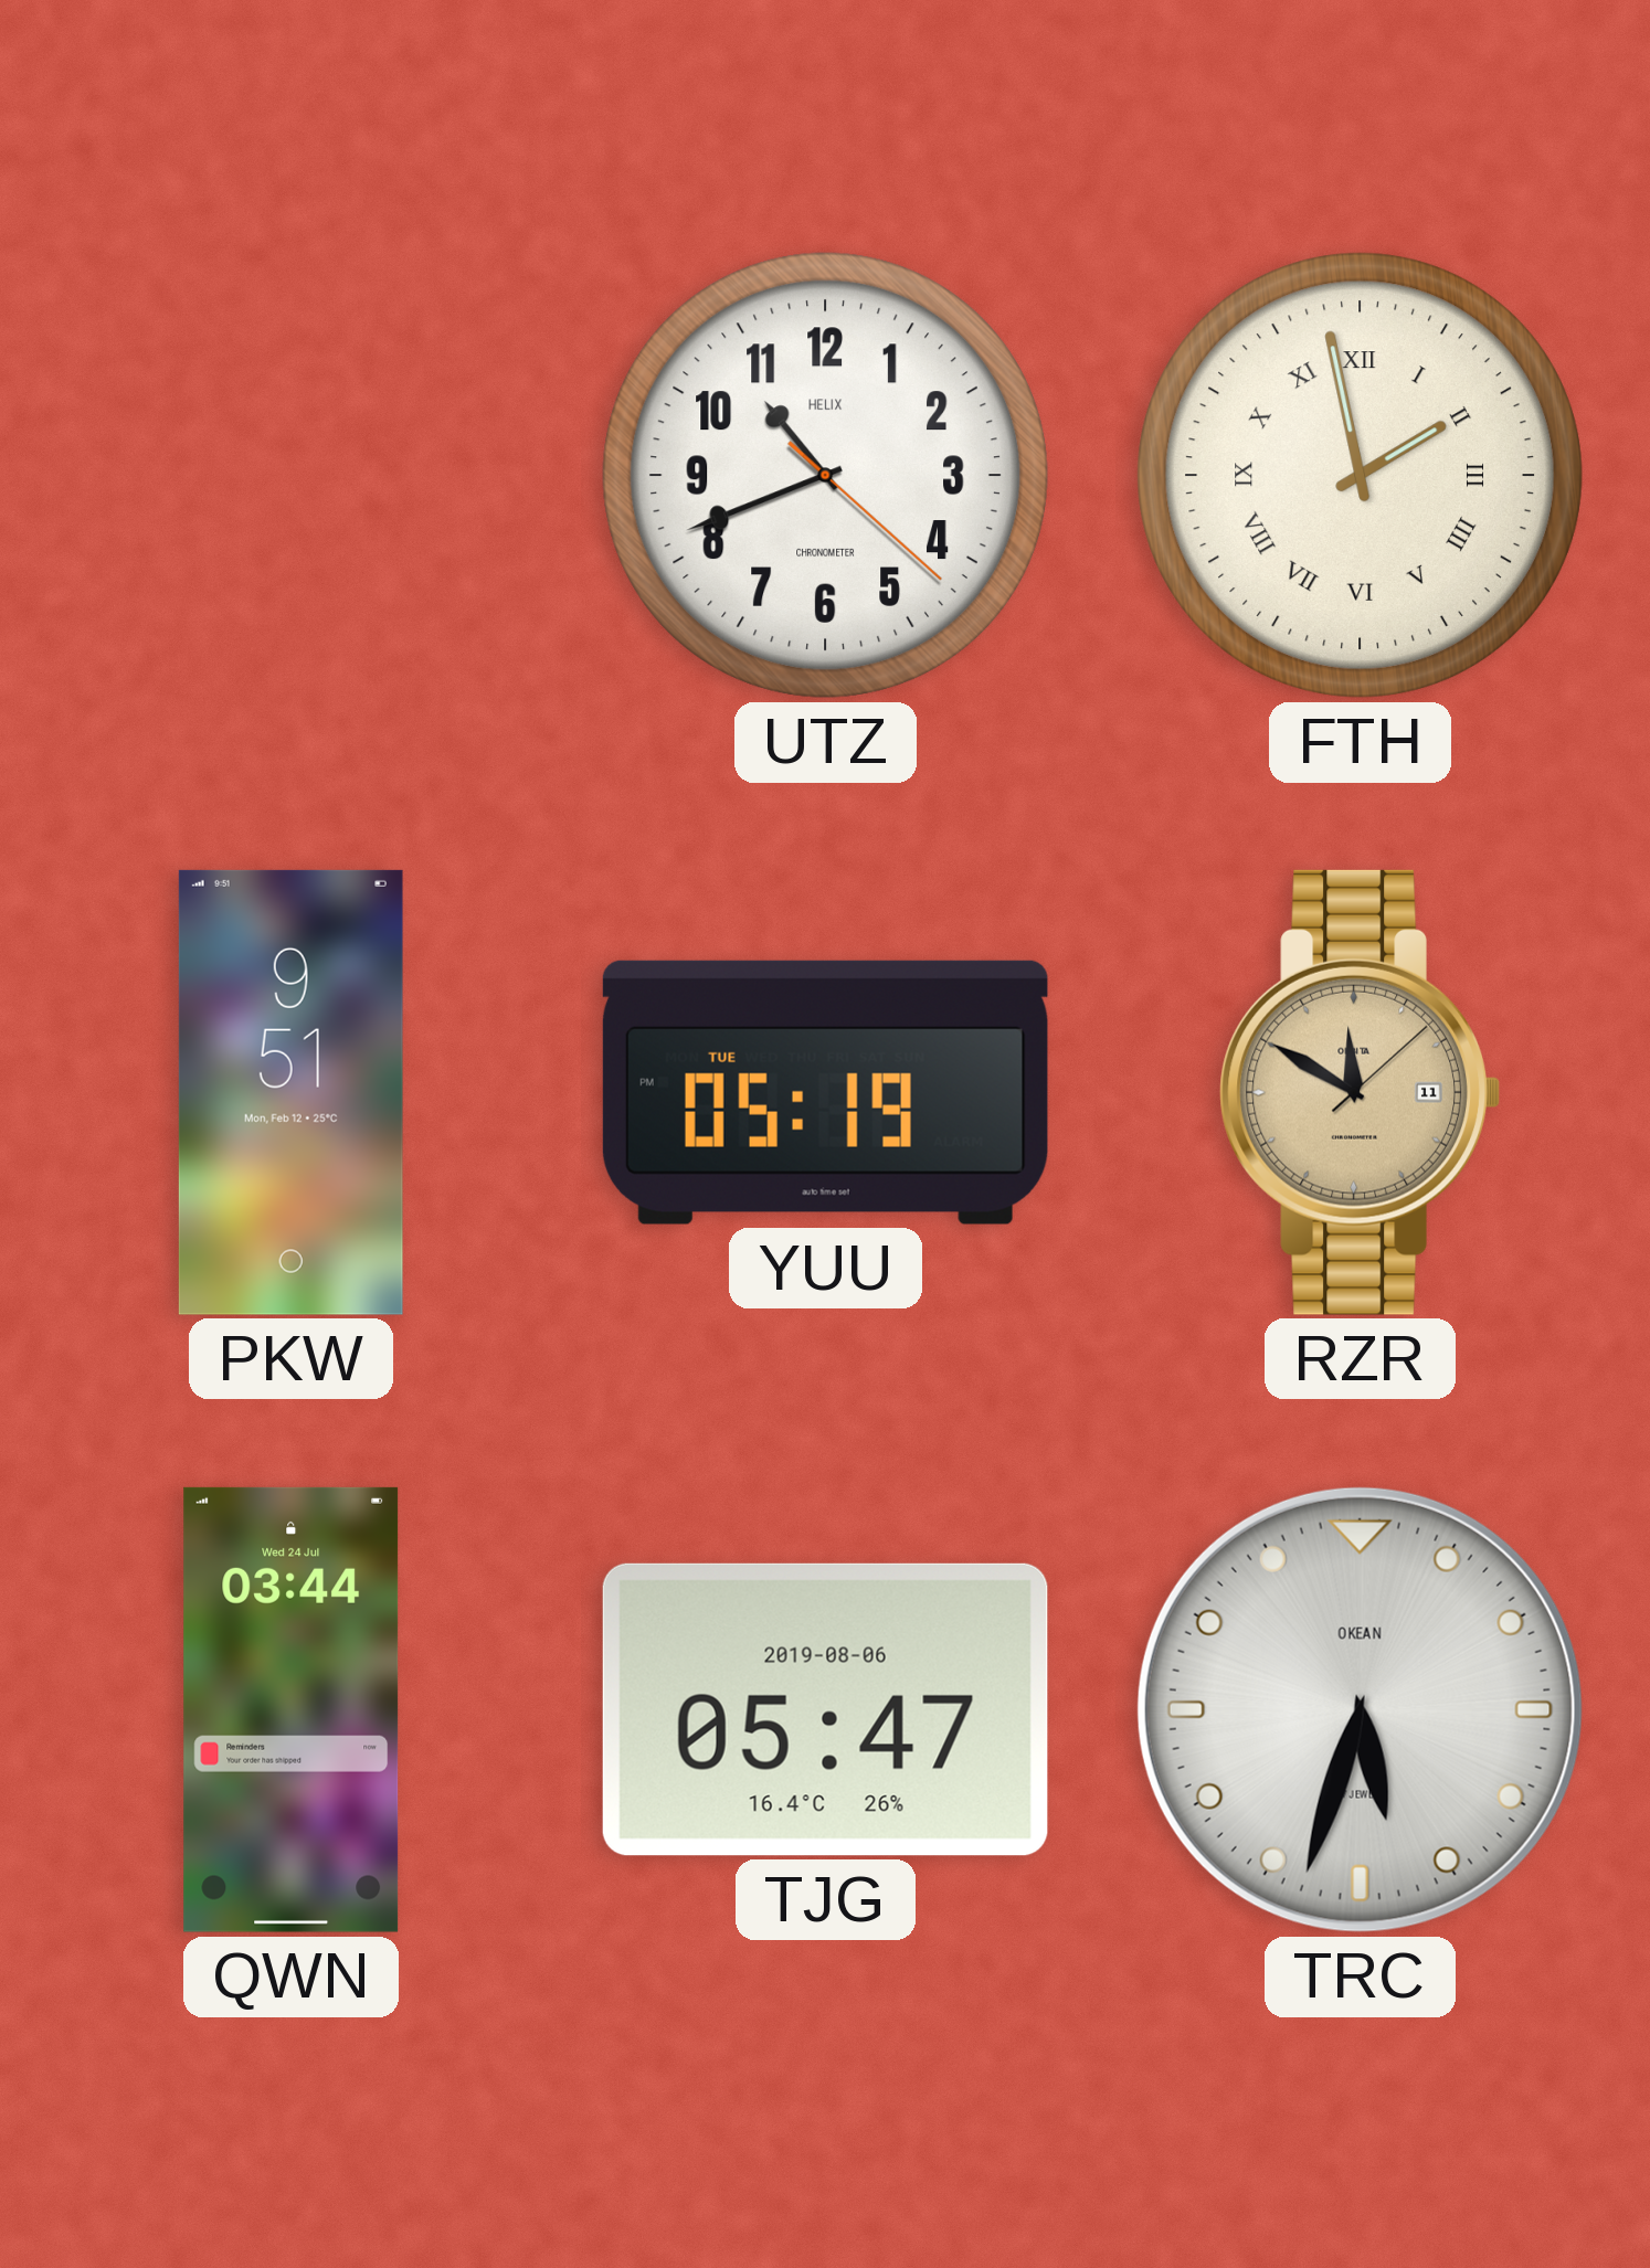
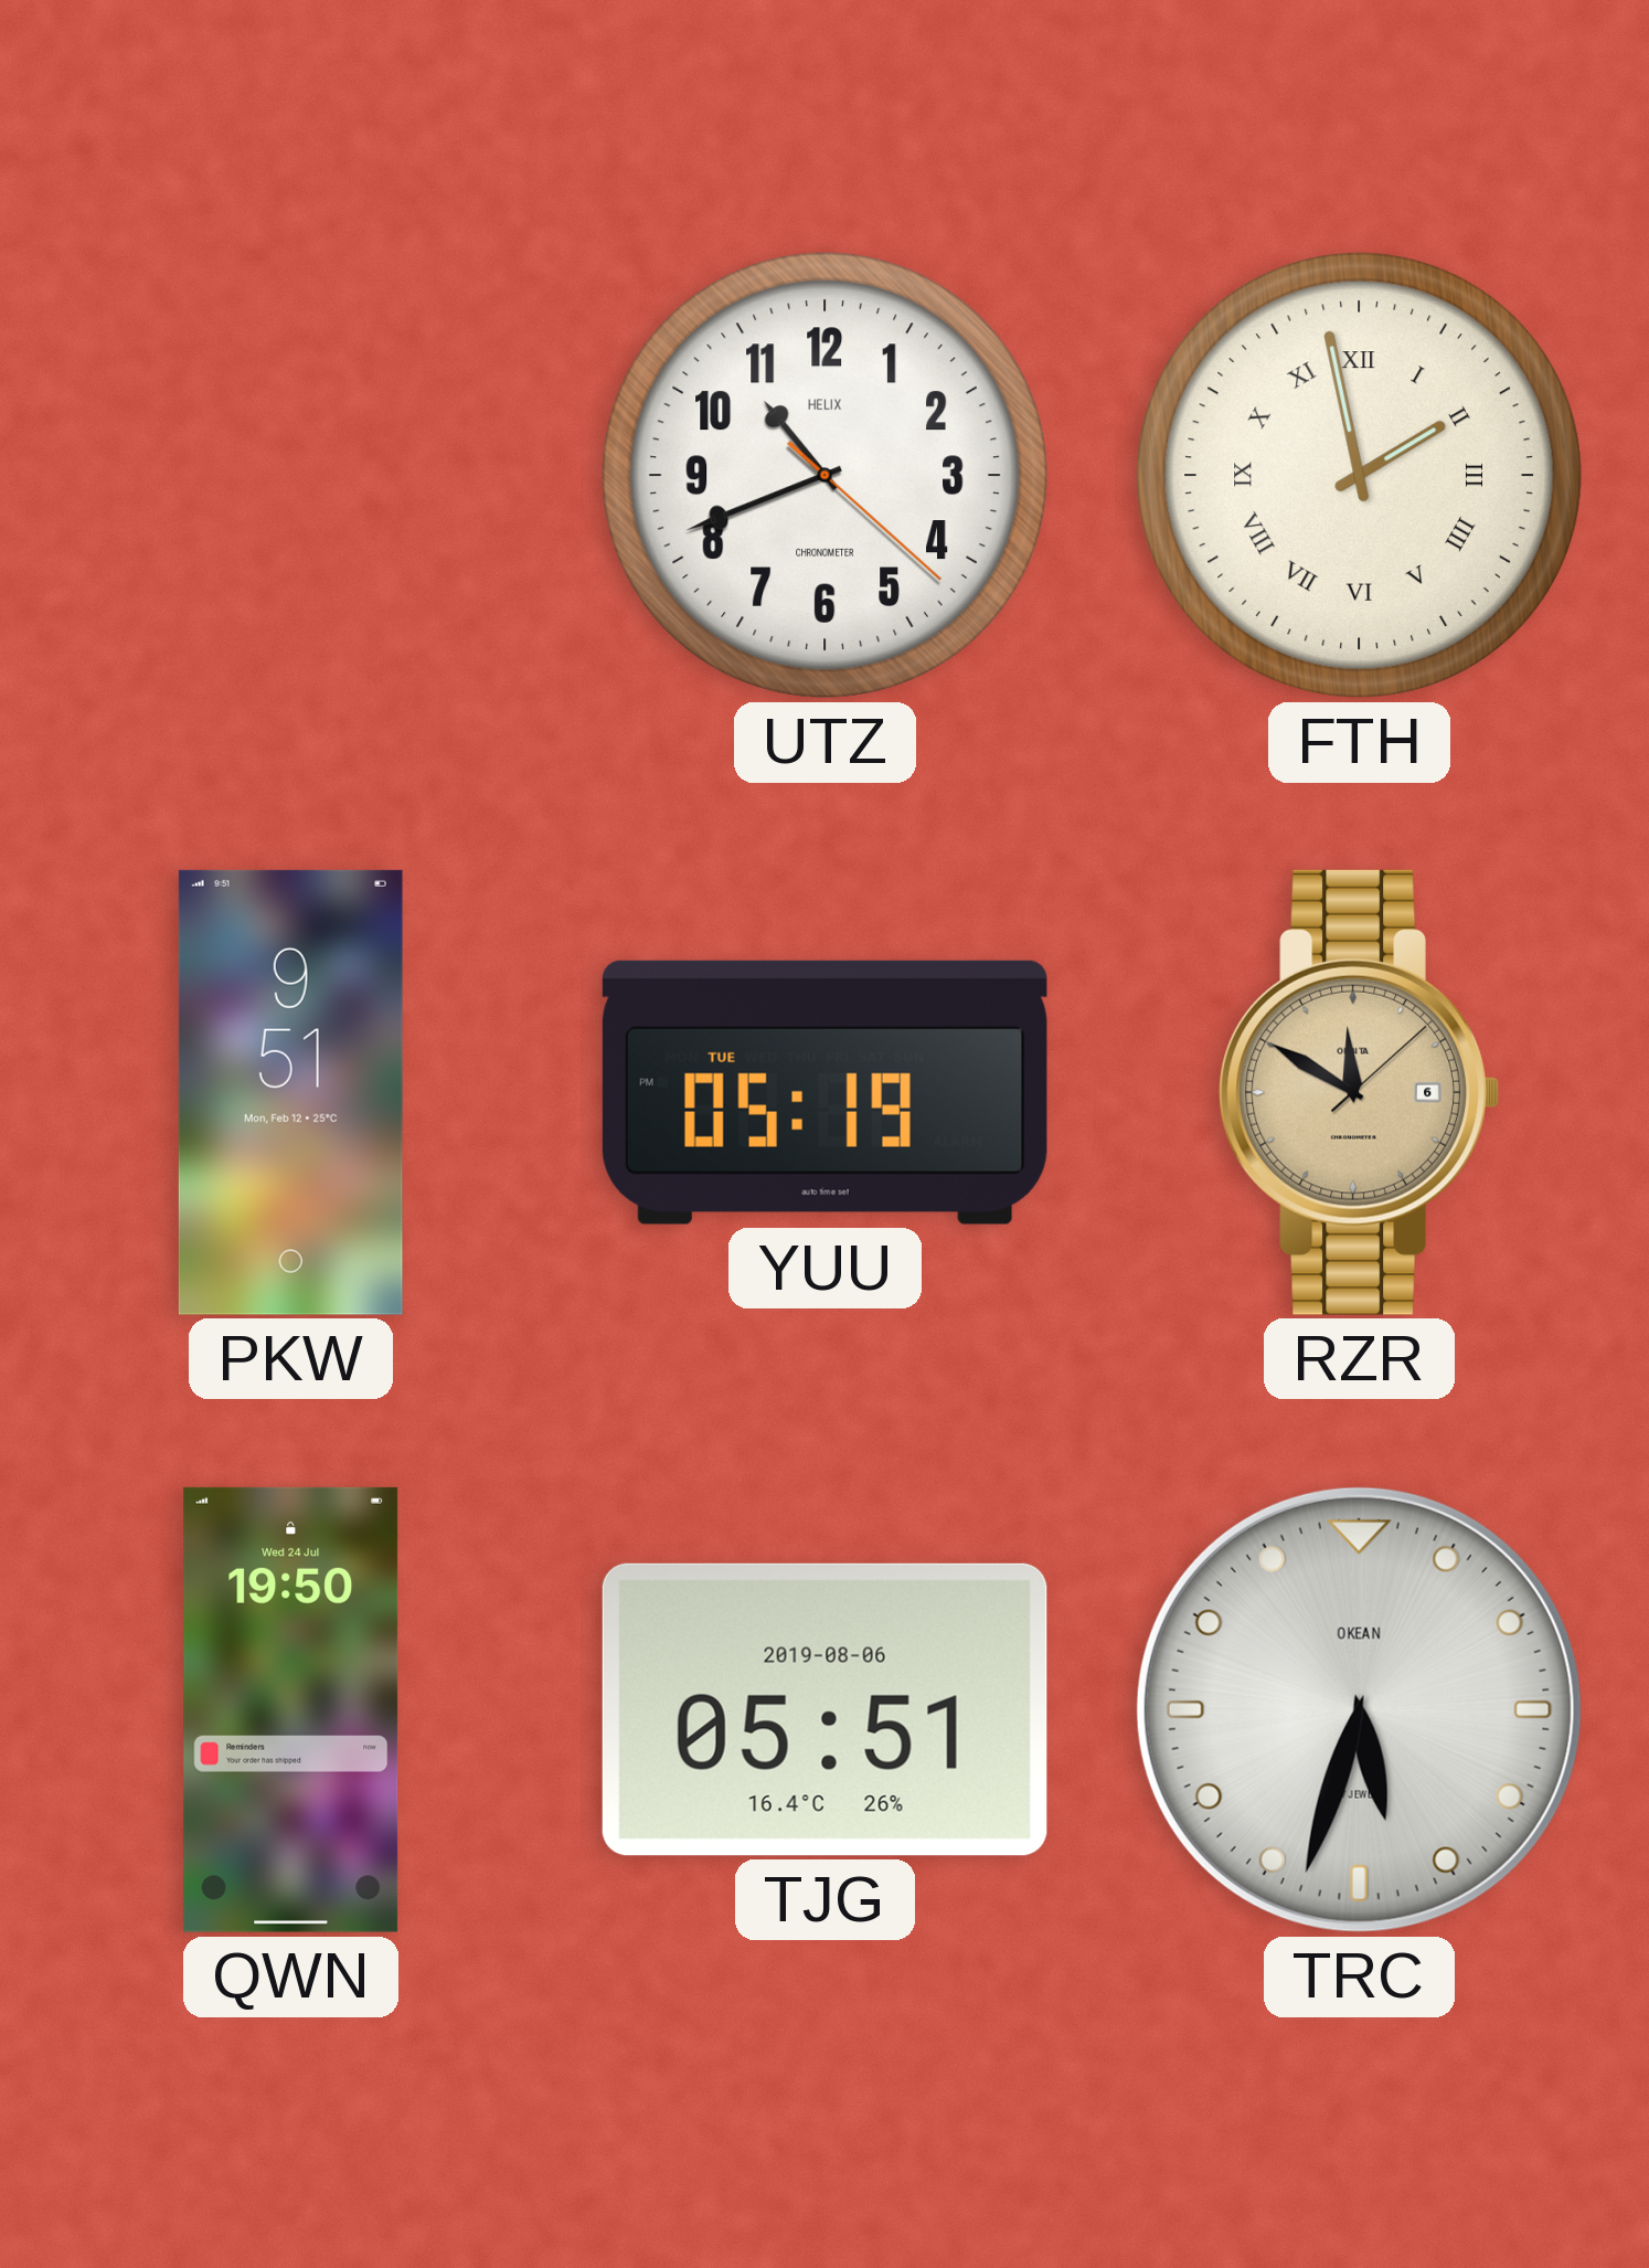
RZR date: 11 -> 6
QWN: 03:44 -> 19:50
TJG: 05:47 -> 05:51
